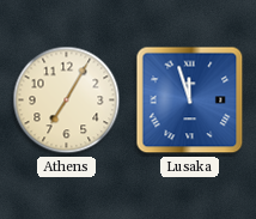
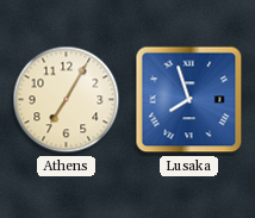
Lusaka: 11:57 -> 7:57
